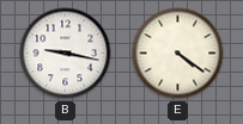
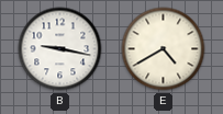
E: 4:21 -> 4:40
